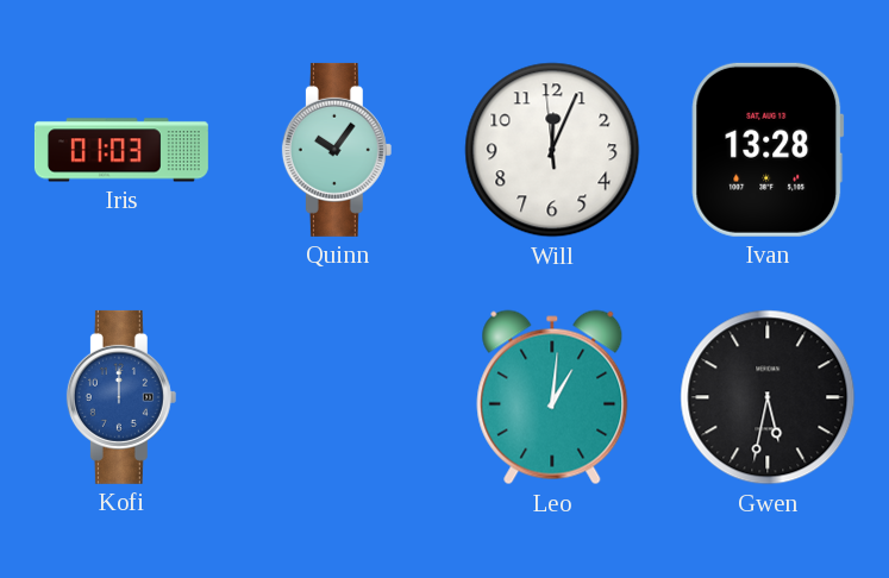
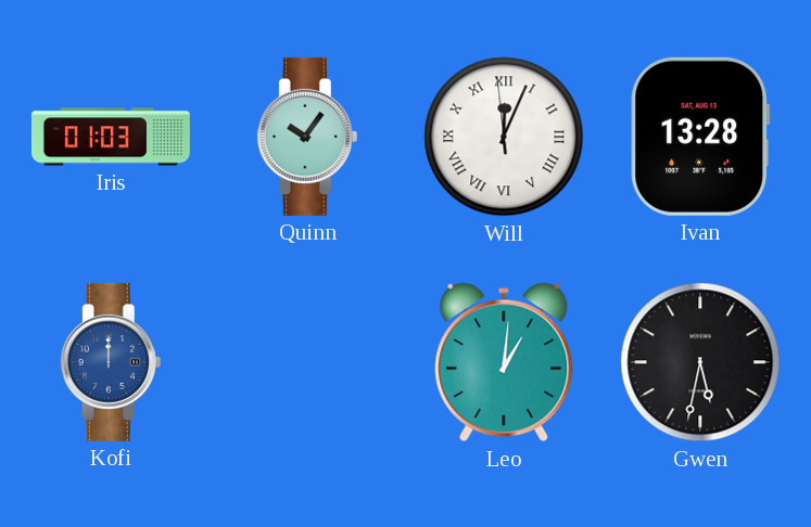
Will numerals: Arabic -> Roman
